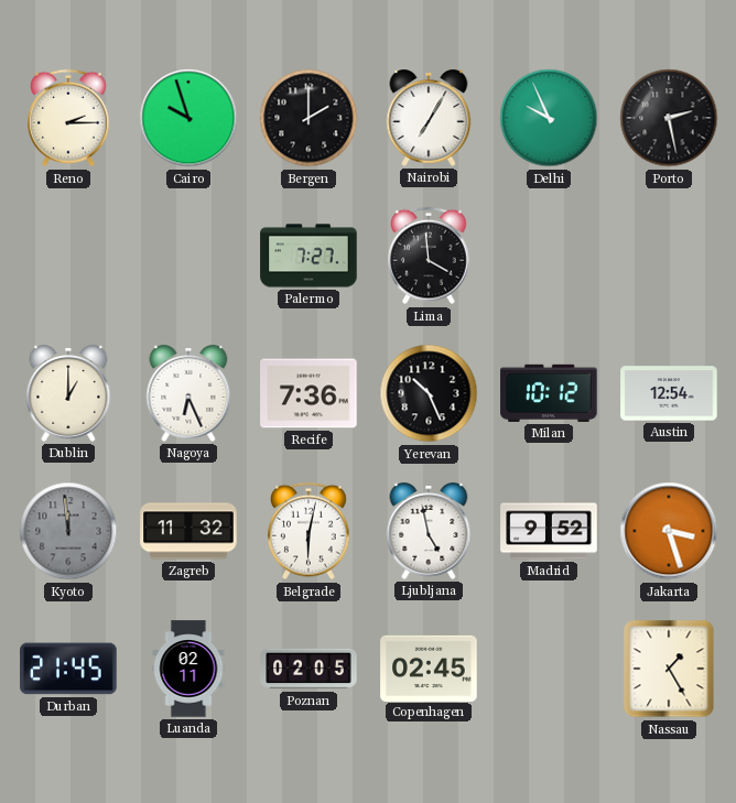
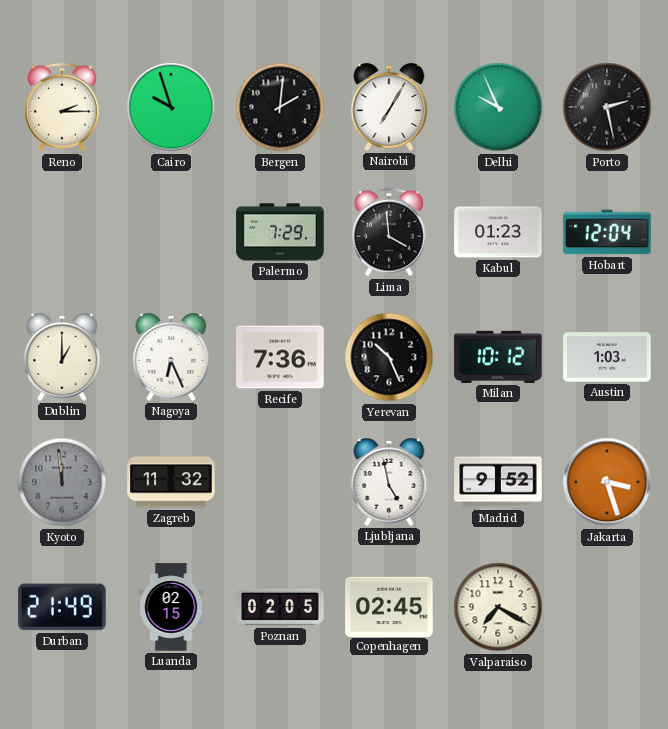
Bergen: 2:00 -> 2:01
Palermo: 7:27 -> 7:29
Kabul: none -> 01:23
Hobart: none -> 12:04
Austin: 12:54 -> 1:03
Belgrade: 6:02 -> none
Durban: 21:45 -> 21:49
Luanda: 02:11 -> 02:15
Valparaiso: none -> 7:20
Nassau: 1:25 -> none
